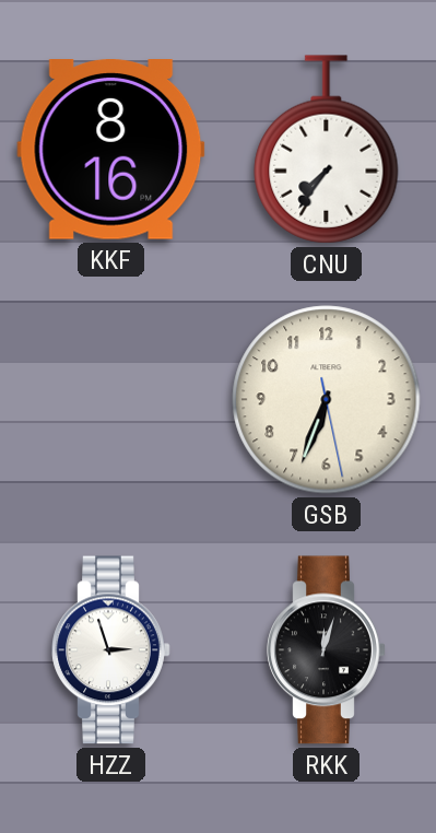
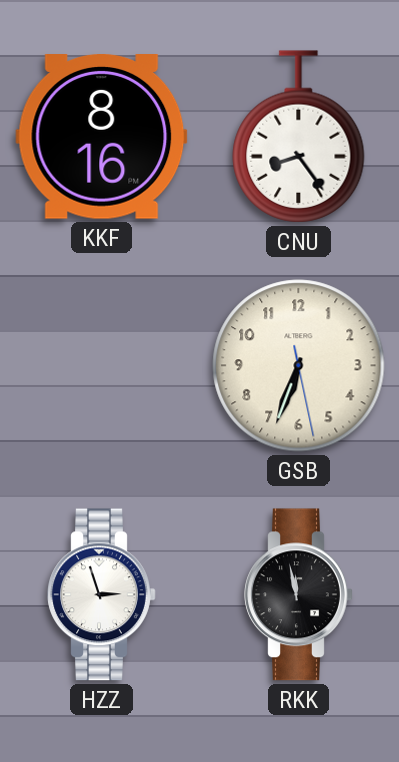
CNU: 7:36 -> 8:24
RKK: 12:03 -> 11:58
